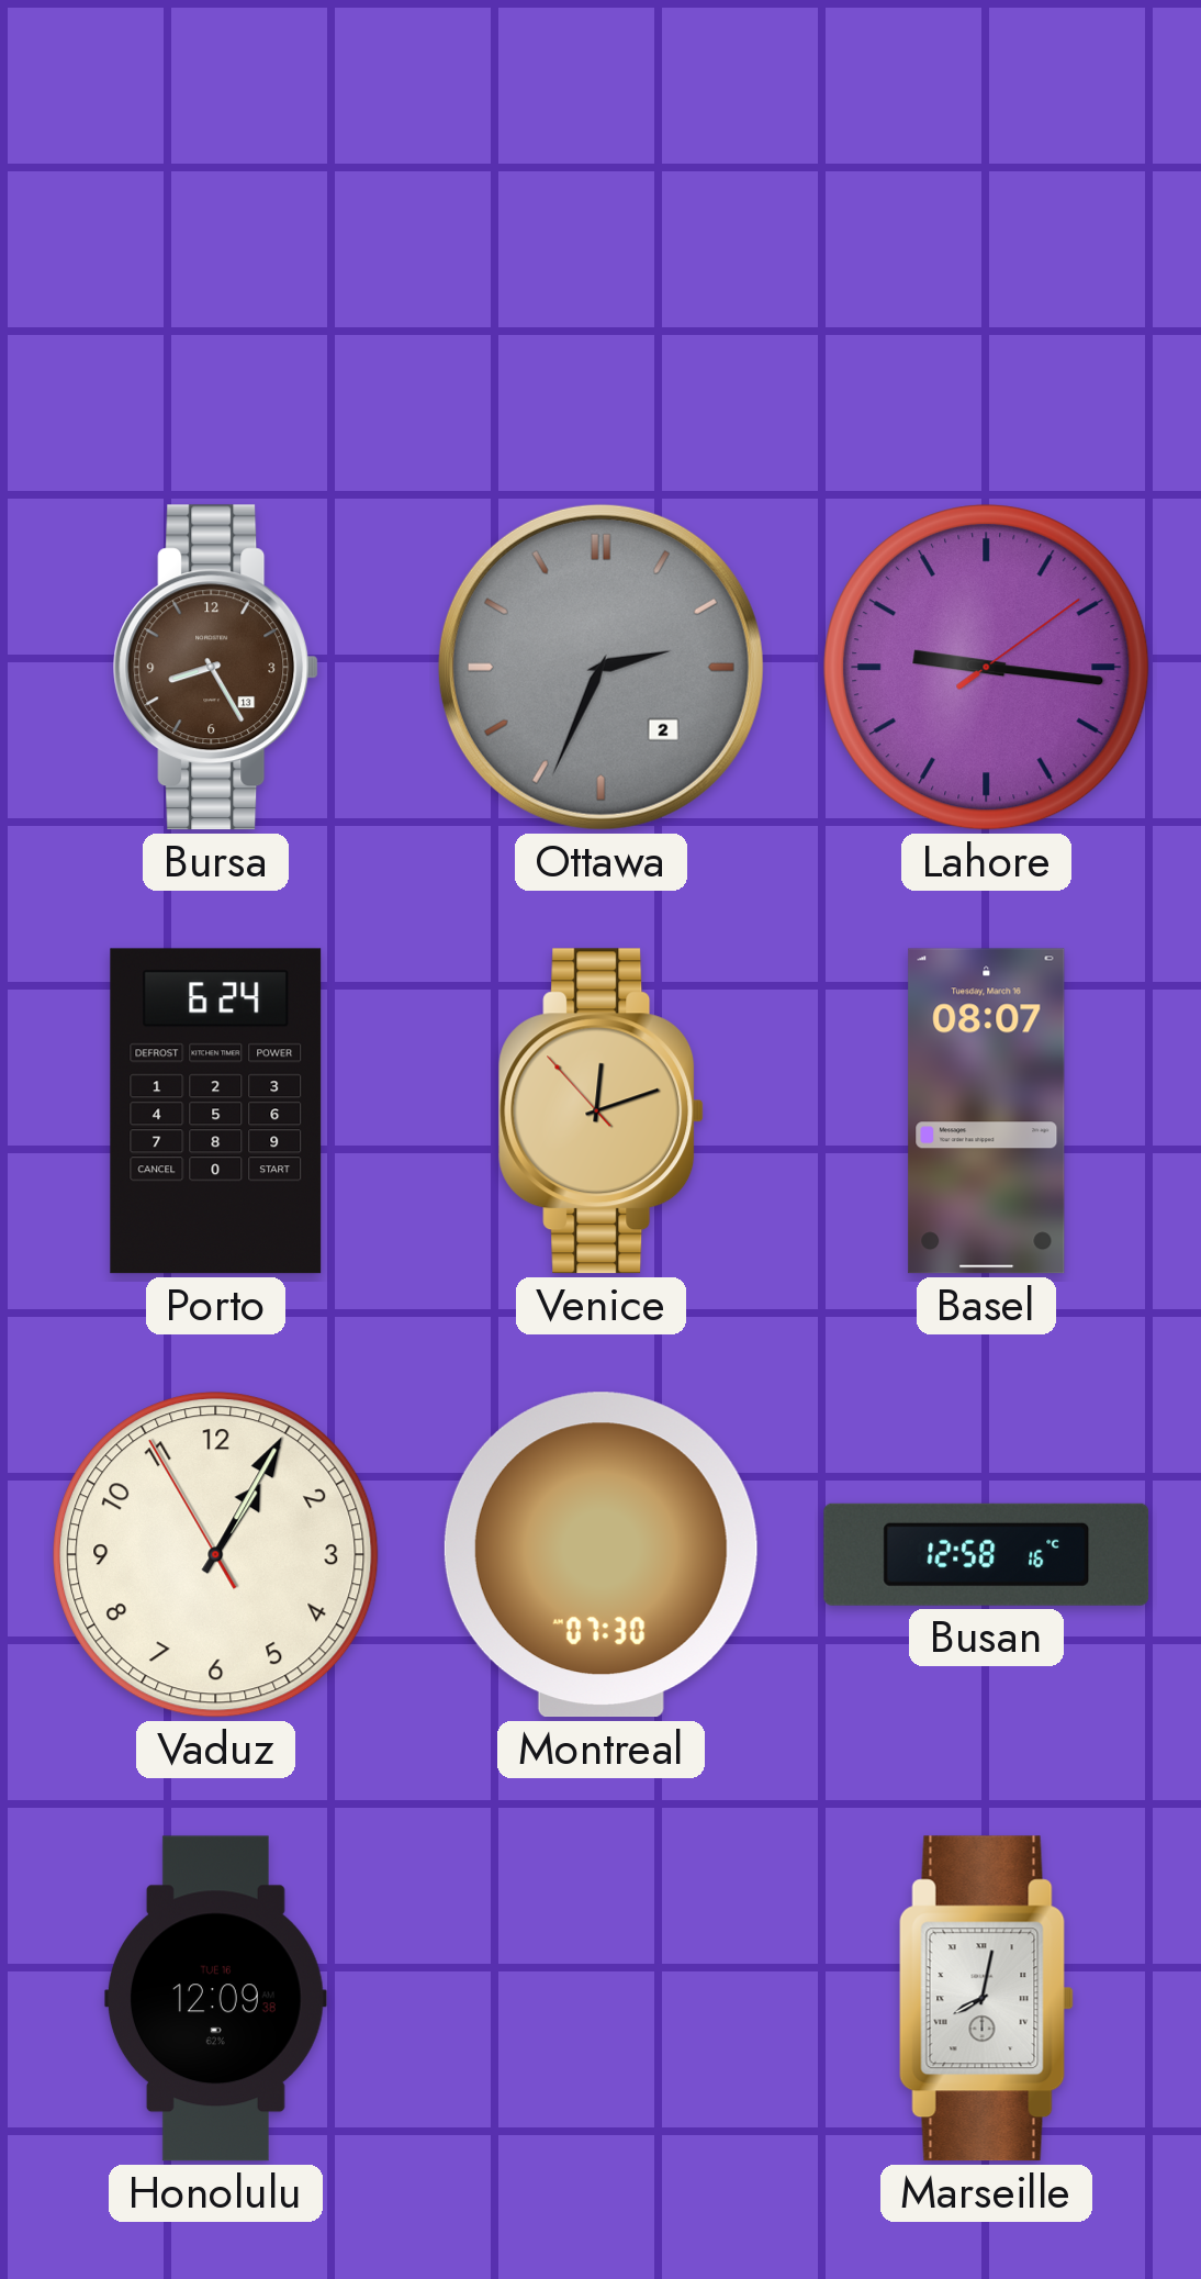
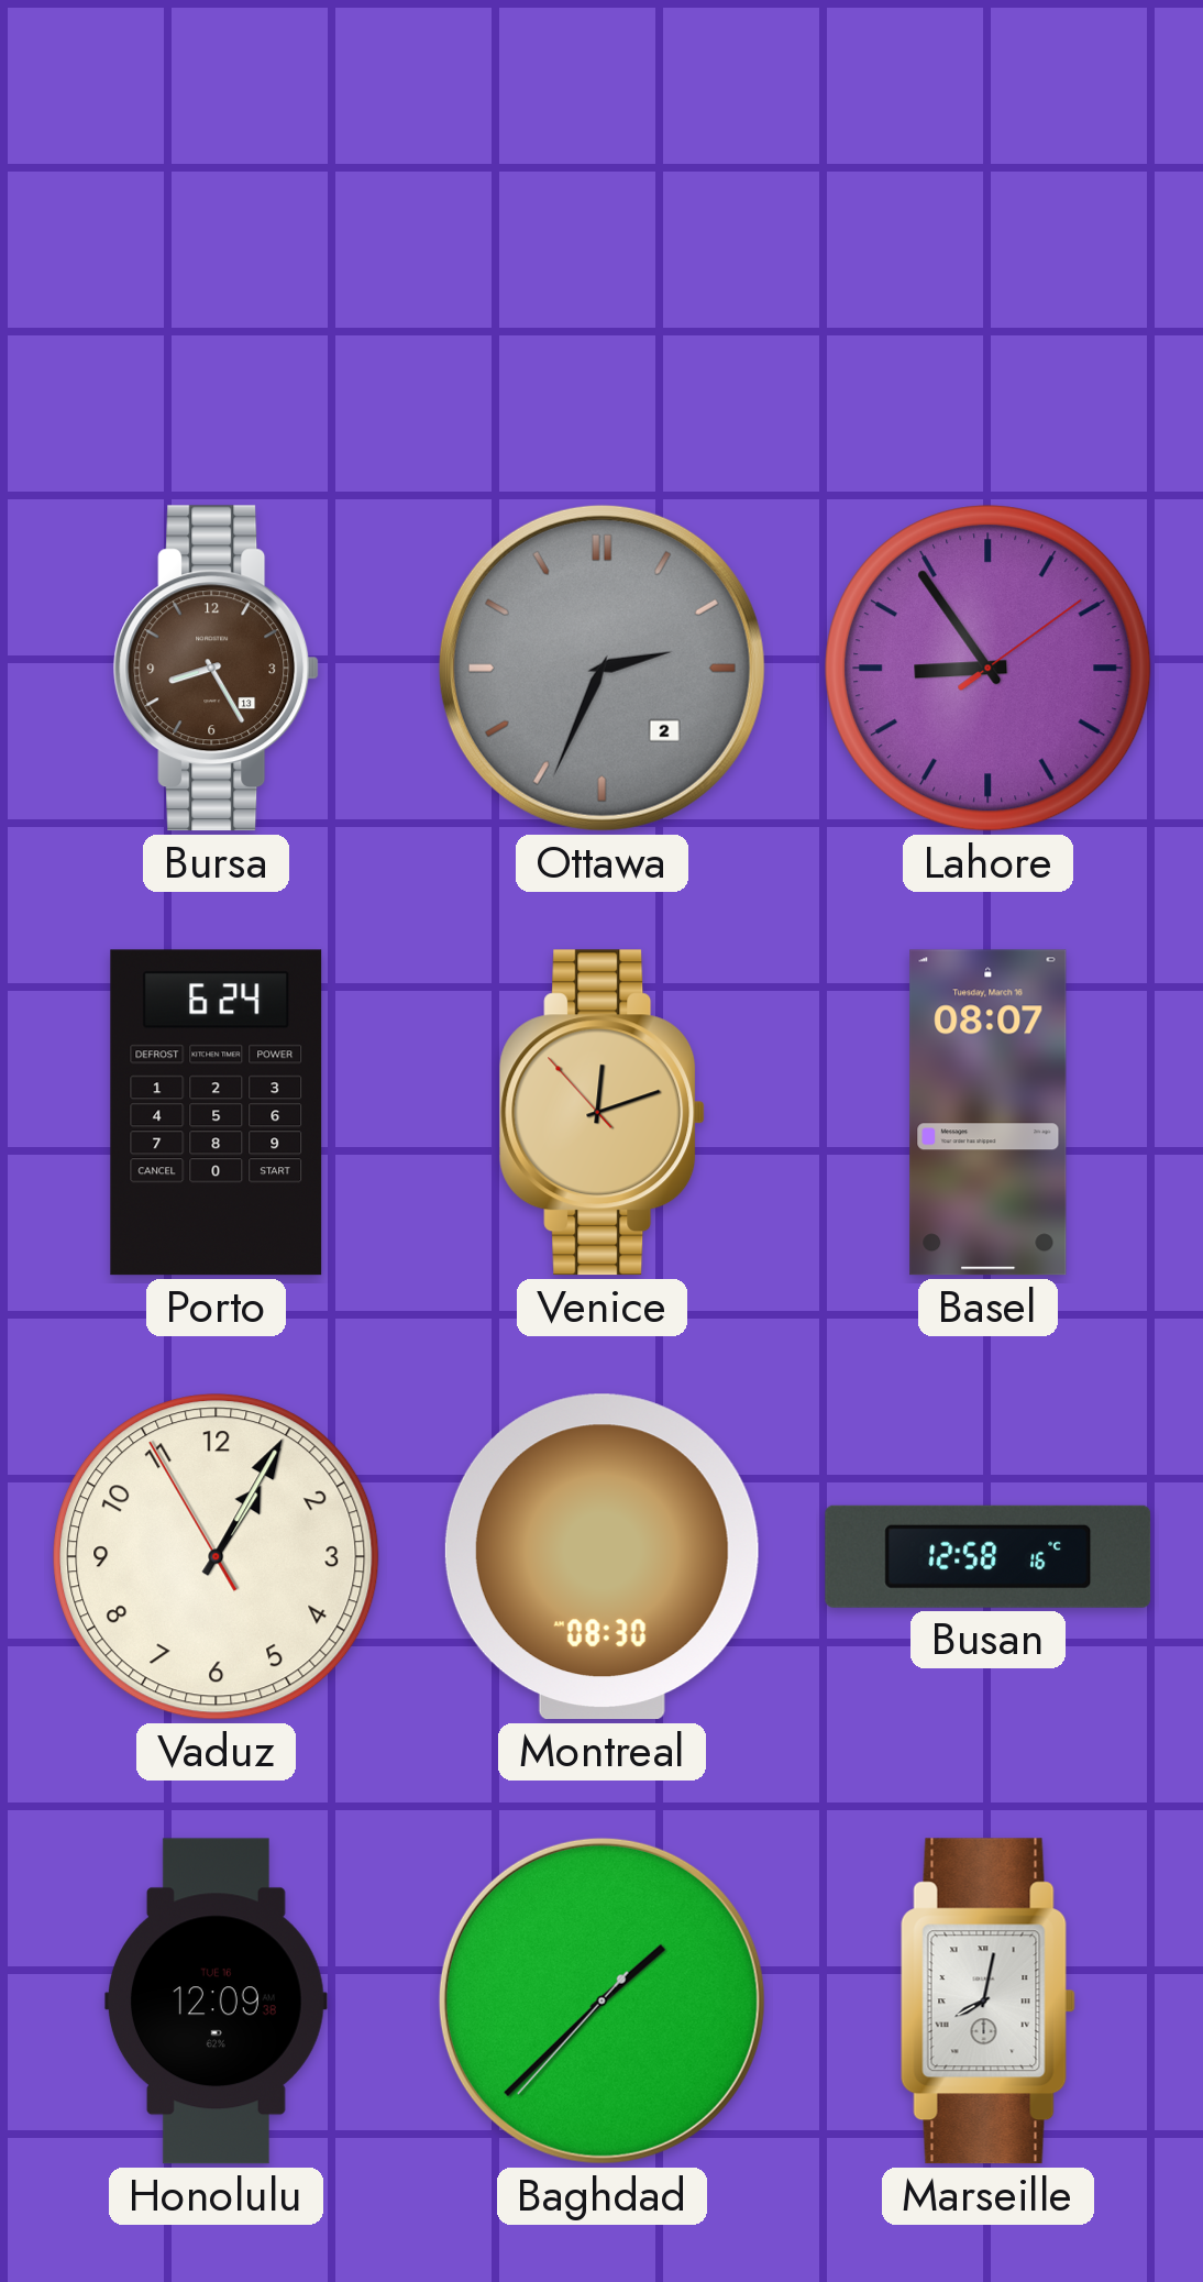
Lahore: 9:16 -> 8:54
Montreal: 07:30 -> 08:30
Baghdad: none -> 1:37
